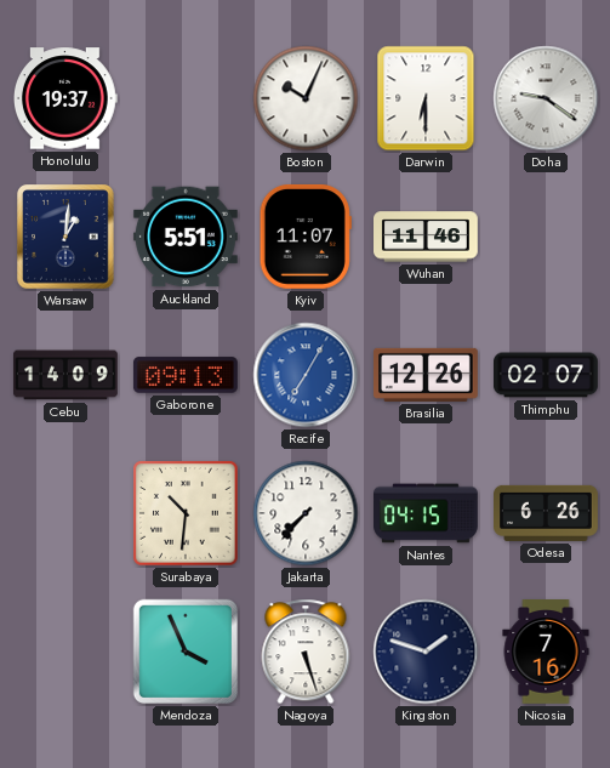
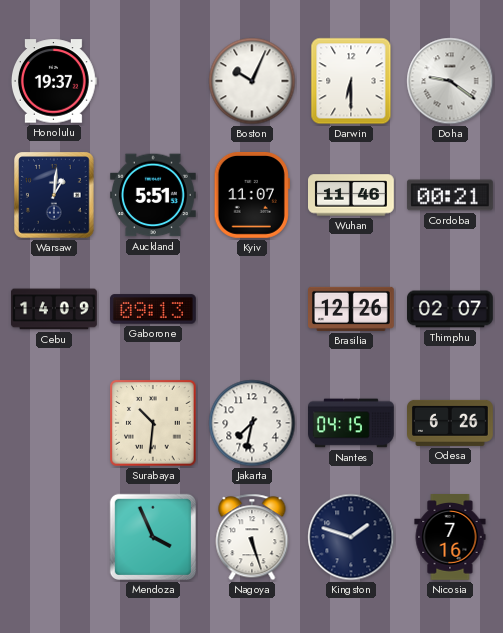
Cordoba: none -> 00:21
Recife: 7:05 -> none
Jakarta: 7:37 -> 7:32
